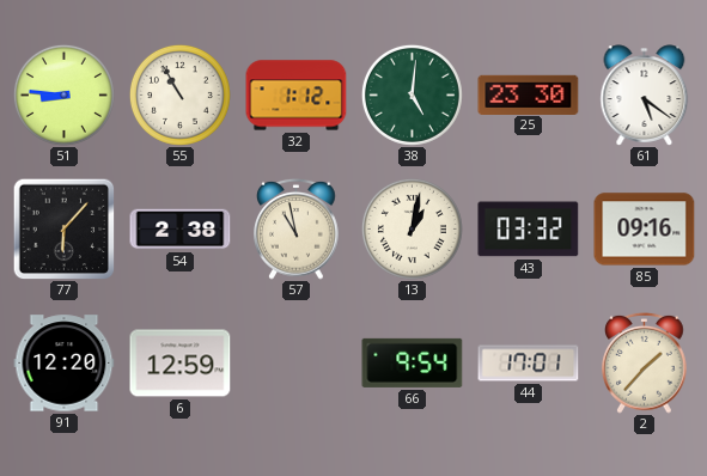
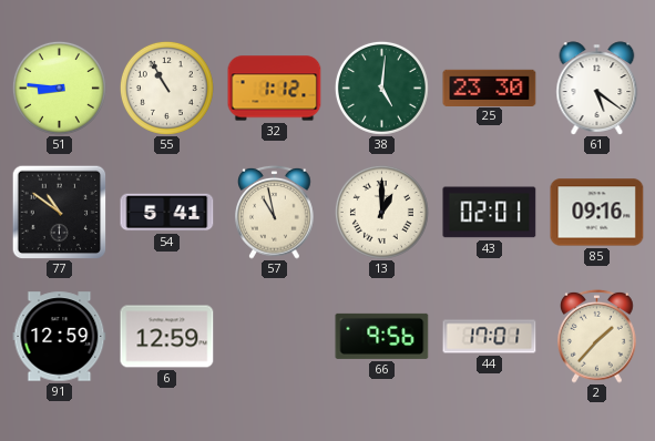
77: 6:07 -> 10:51
54: 2:38 -> 5:41
13: 1:02 -> 1:00
43: 03:32 -> 02:01
91: 12:20 -> 12:59
66: 9:54 -> 9:56
